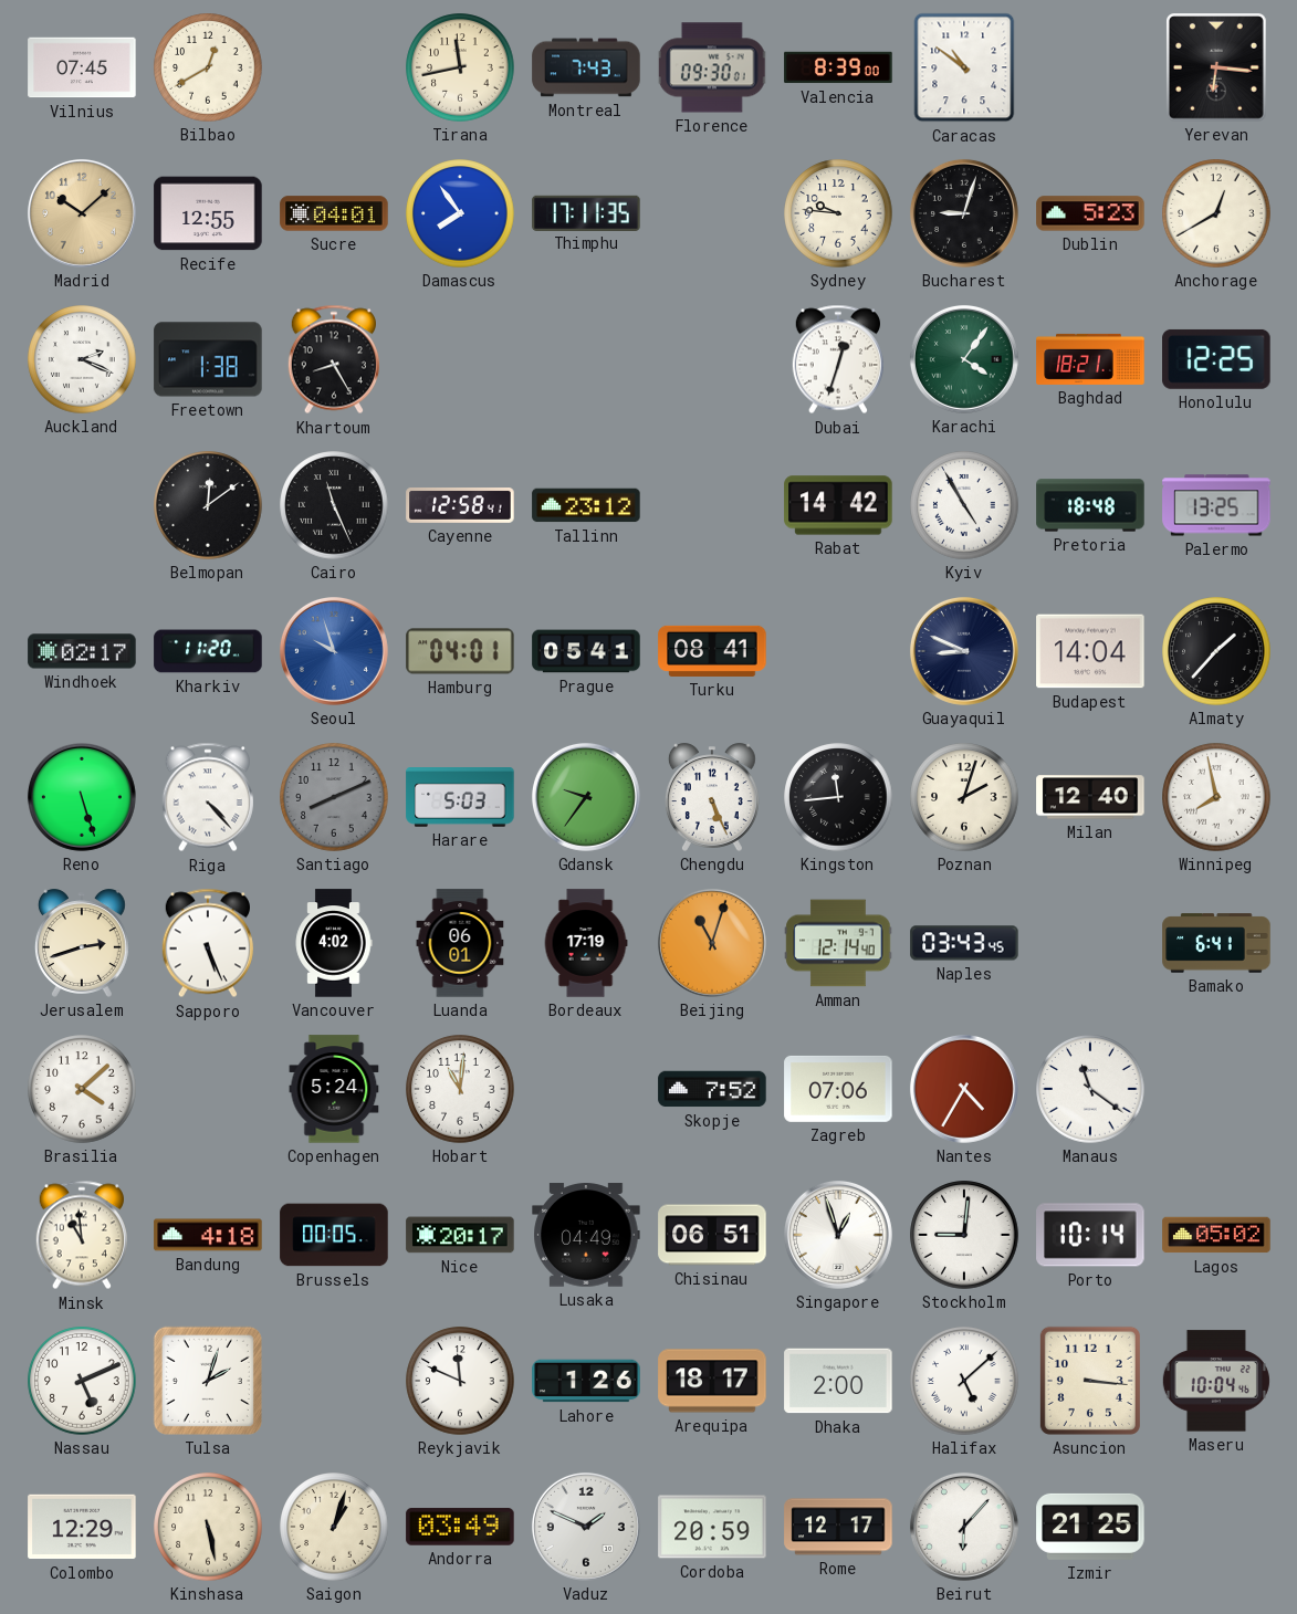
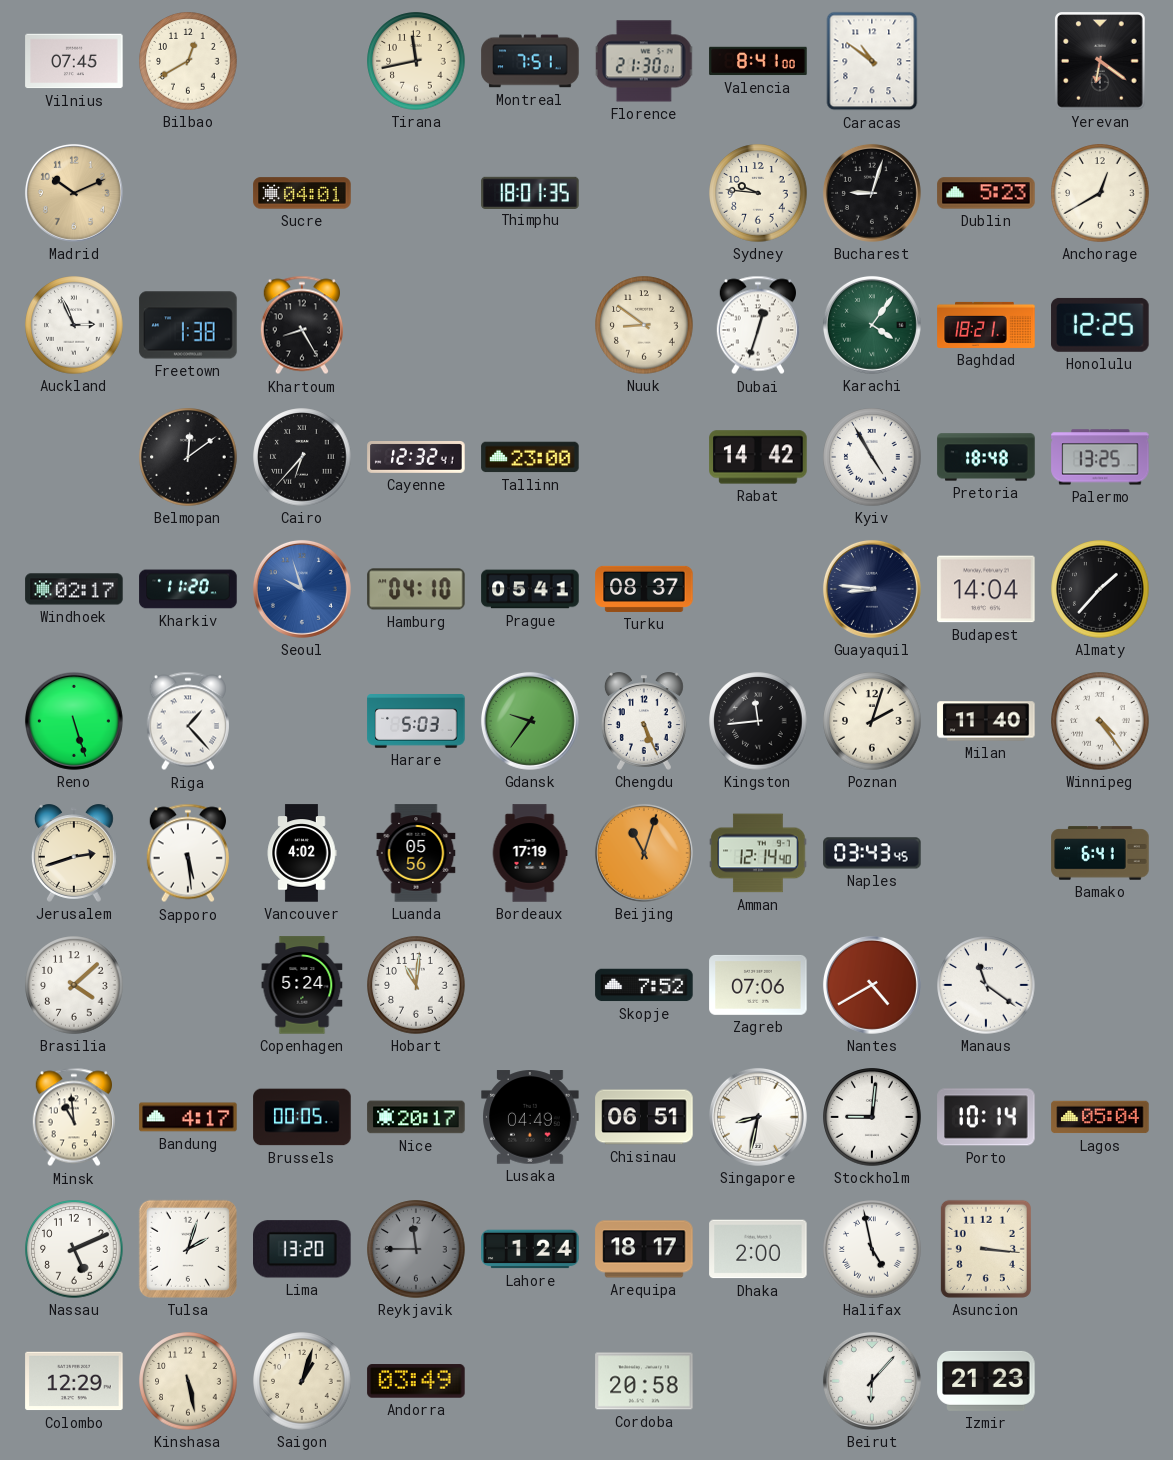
Montreal: 7:43 -> 7:51
Florence: 09:30 -> 21:30
Valencia: 8:39 -> 8:41
Yerevan: 6:16 -> 6:21
Madrid: 10:08 -> 10:11
Recife: 12:55 -> none
Damascus: 7:54 -> none
Thimphu: 17:11 -> 18:01
Auckland: 2:19 -> 2:56
Nuuk: none -> 8:51
Cairo: 11:26 -> 6:37
Cayenne: 12:58 -> 12:32
Tallinn: 23:12 -> 23:00
Hamburg: 04:01 -> 04:10
Turku: 08:41 -> 08:37
Guayaquil: 8:49 -> 8:46
Riga: 4:23 -> 1:23
Santiago: 8:11 -> none
Milan: 12:40 -> 11:40
Winnipeg: 7:58 -> 4:24
Sapporo: 5:26 -> 5:29
Luanda: 06:01 -> 05:56
Nantes: 4:35 -> 4:40
Bandung: 4:18 -> 4:17
Singapore: 12:57 -> 8:32
Lagos: 05:02 -> 05:04
Lima: none -> 13:20
Reykjavik: 11:49 -> 11:45
Reykjavik dial: white -> grey
Lahore: 1:26 -> 1:24
Halifax: 5:08 -> 4:58
Maseru: 10:04 -> none
Vaduz: 1:49 -> none
Cordoba: 20:59 -> 20:58
Rome: 12:17 -> none
Izmir: 21:25 -> 21:23
